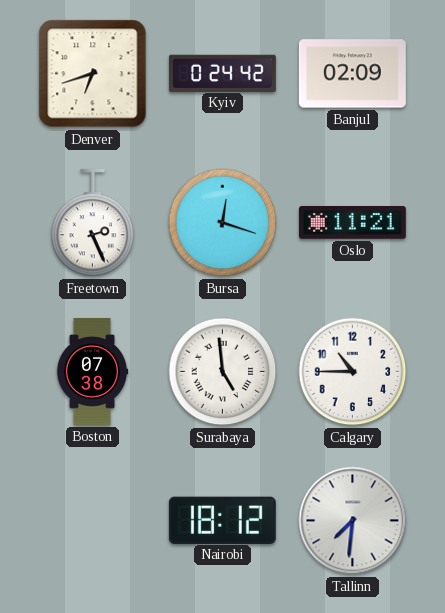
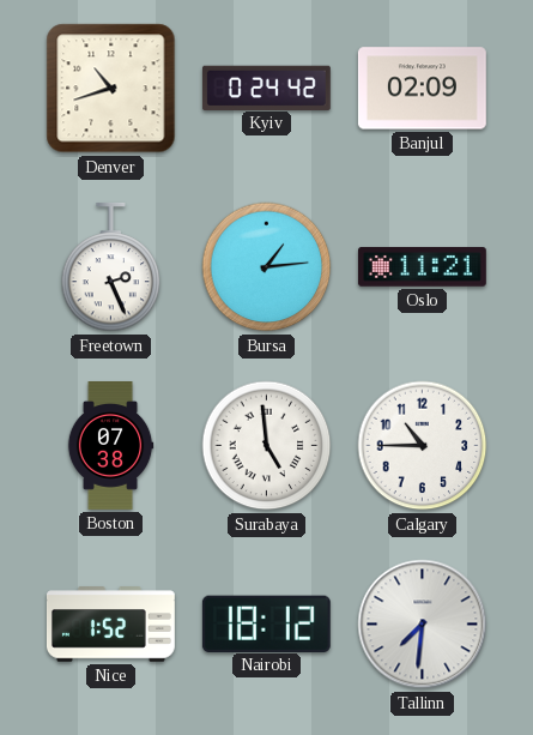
Denver: 6:42 -> 10:42
Bursa: 12:18 -> 1:14
Nice: none -> 1:52
